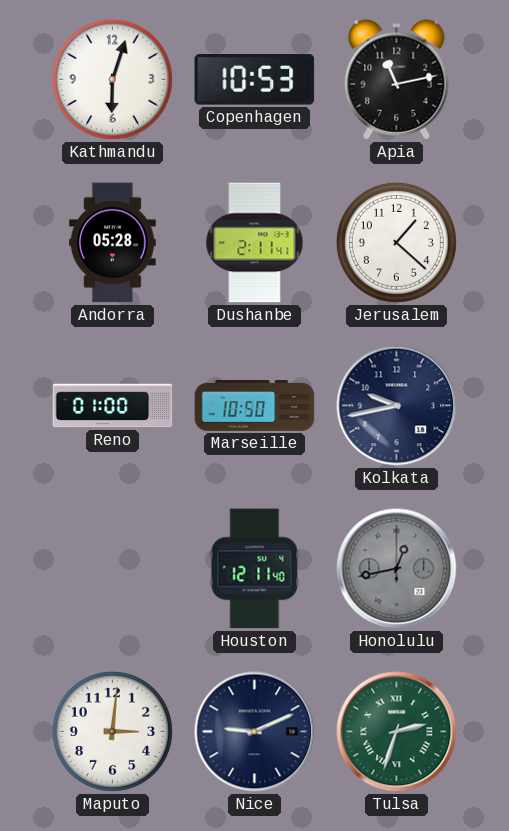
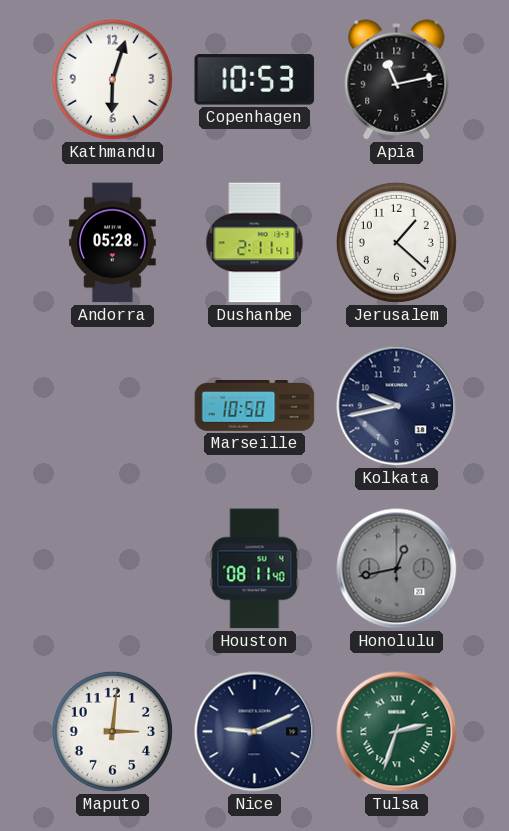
Reno: 01:00 -> none
Houston: 12:11 -> 08:11
